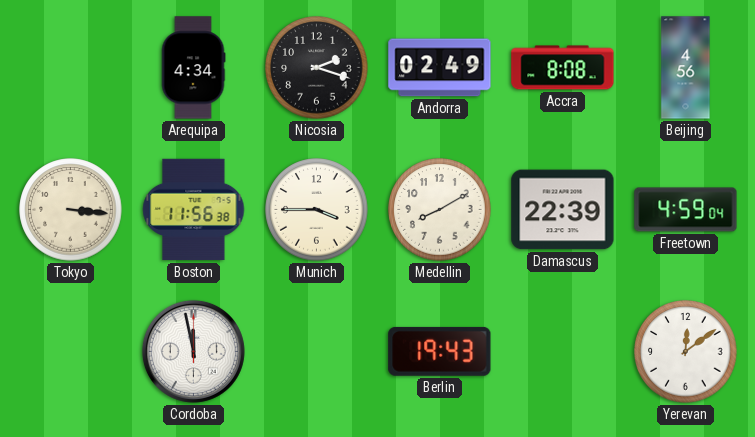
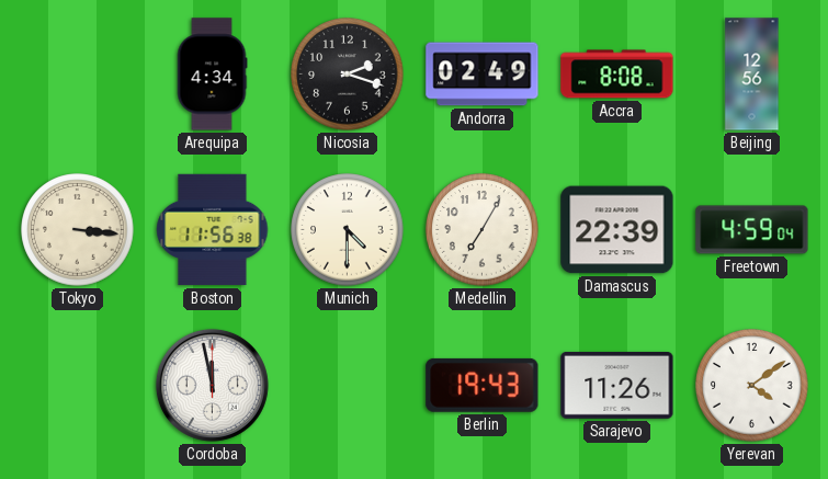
Beijing: 4:56 -> 12:56
Munich: 3:45 -> 4:30
Medellin: 8:10 -> 7:05
Sarajevo: none -> 11:26
Yerevan: 12:09 -> 4:09
